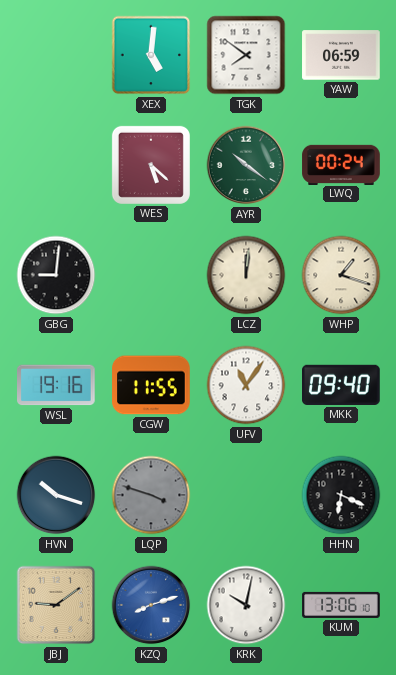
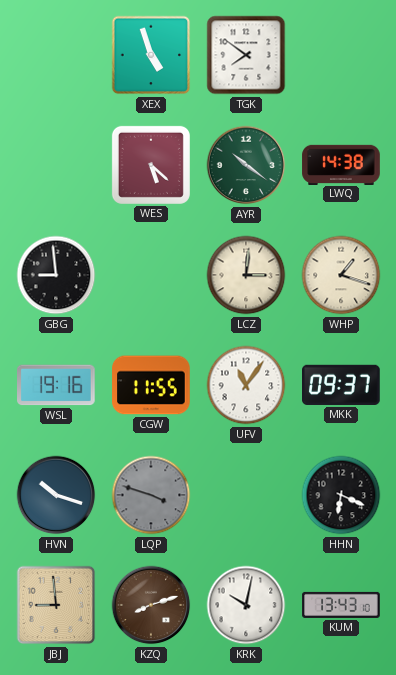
XEX: 5:01 -> 4:57
YAW: 06:59 -> none
LWQ: 00:24 -> 14:38
GBG: 9:01 -> 8:59
LCZ: 12:01 -> 3:01
MKK: 09:40 -> 09:37
JBJ: 9:09 -> 8:59
KZQ dial: blue -> brown
KUM: 13:06 -> 13:43
